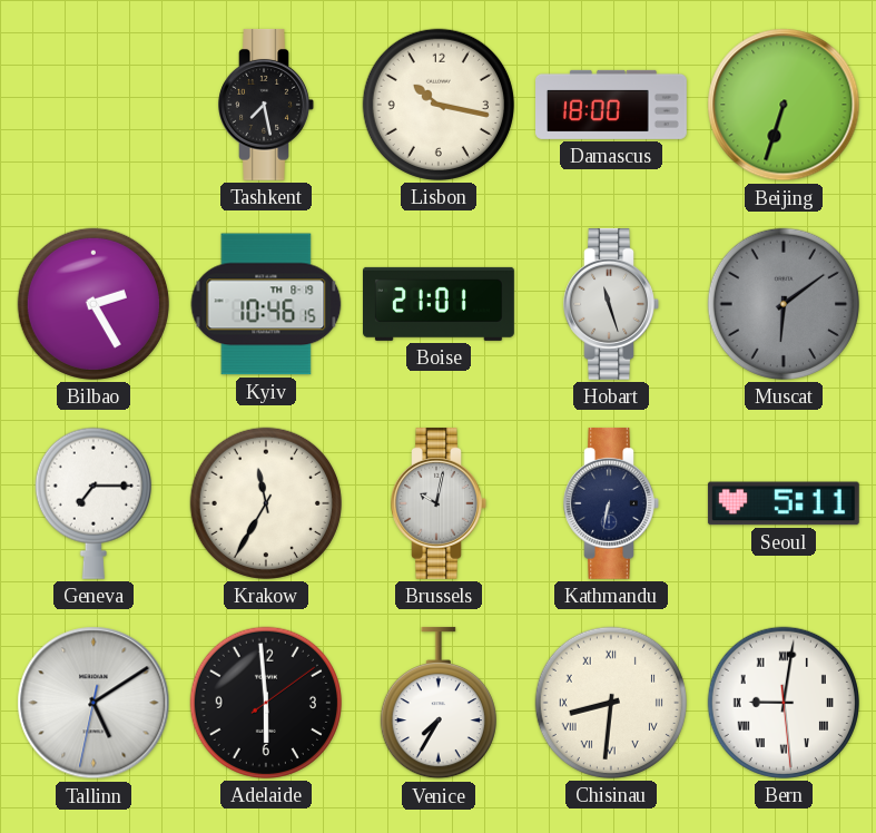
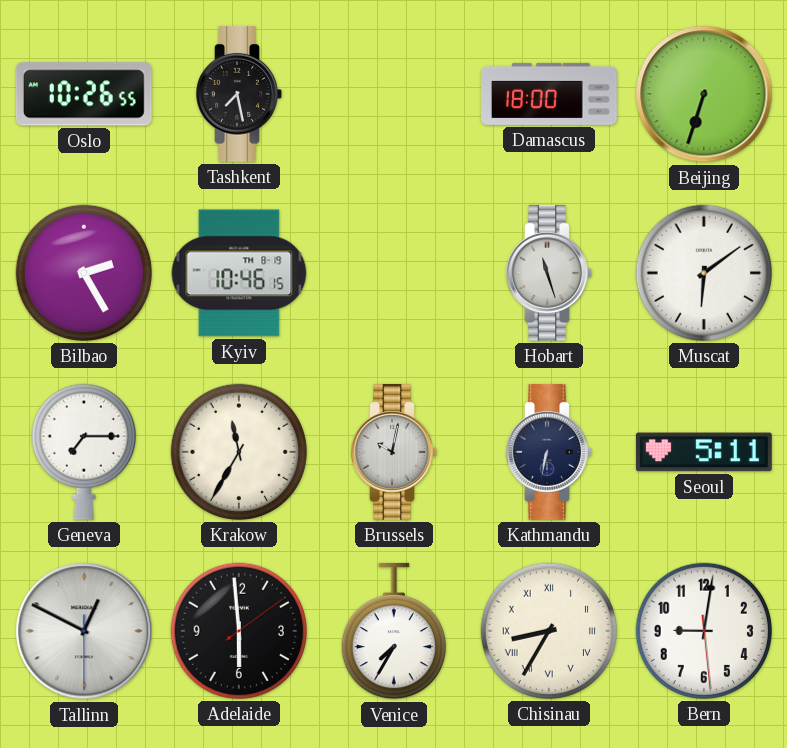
Oslo: none -> 10:26
Lisbon: 10:17 -> none
Boise: 21:01 -> none
Muscat dial: grey -> white
Tallinn: 5:09 -> 12:49
Chisinau: 8:31 -> 8:35
Bern numerals: Roman -> Arabic
